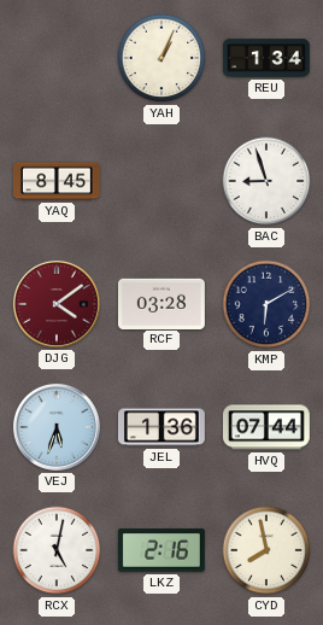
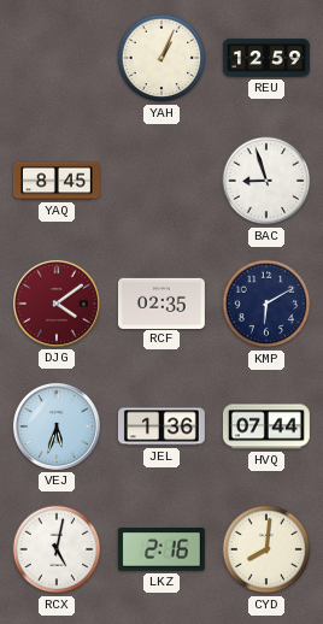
REU: 1:34 -> 12:59
RCF: 03:28 -> 02:35
CYD: 7:58 -> 8:01
